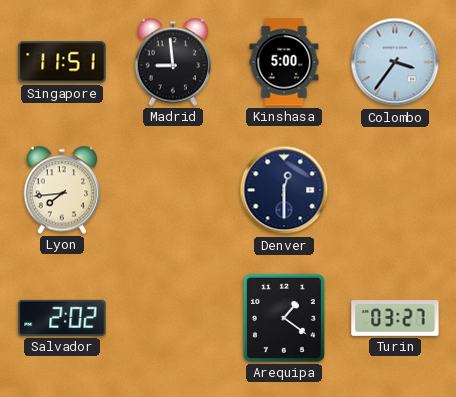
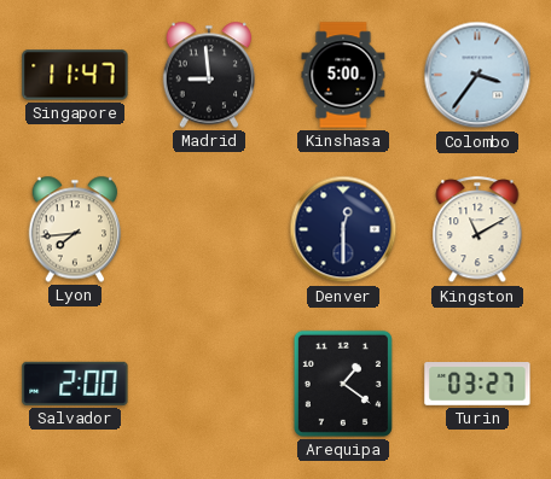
Singapore: 11:51 -> 11:47
Kingston: none -> 11:10
Salvador: 2:02 -> 2:00
